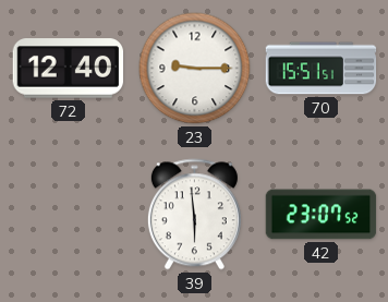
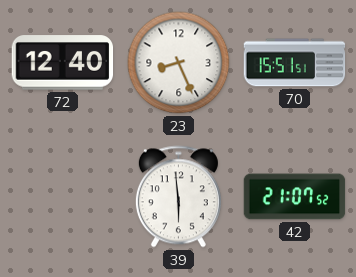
23: 9:15 -> 8:26
42: 23:07 -> 21:07
